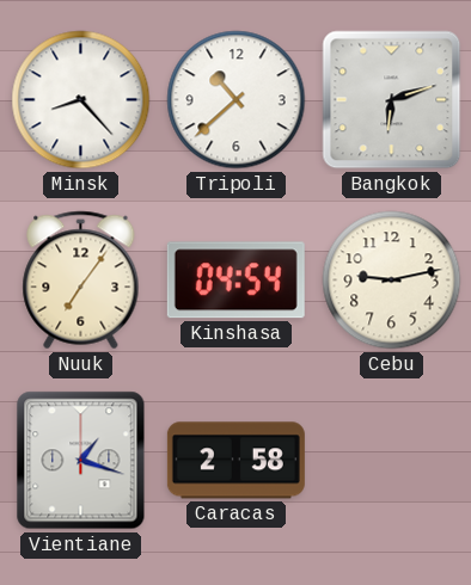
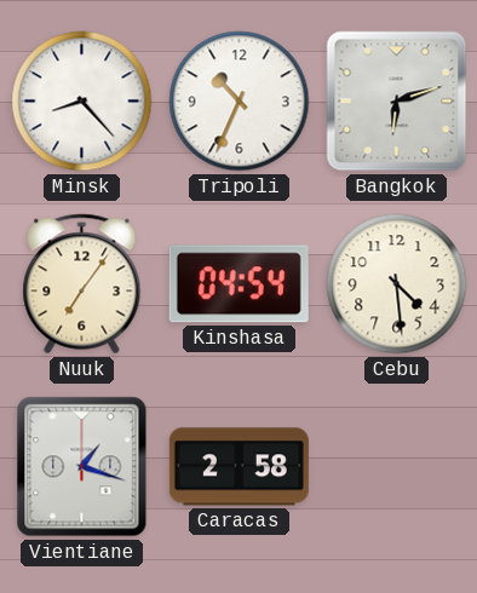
Tripoli: 10:38 -> 10:34
Cebu: 9:13 -> 4:29
